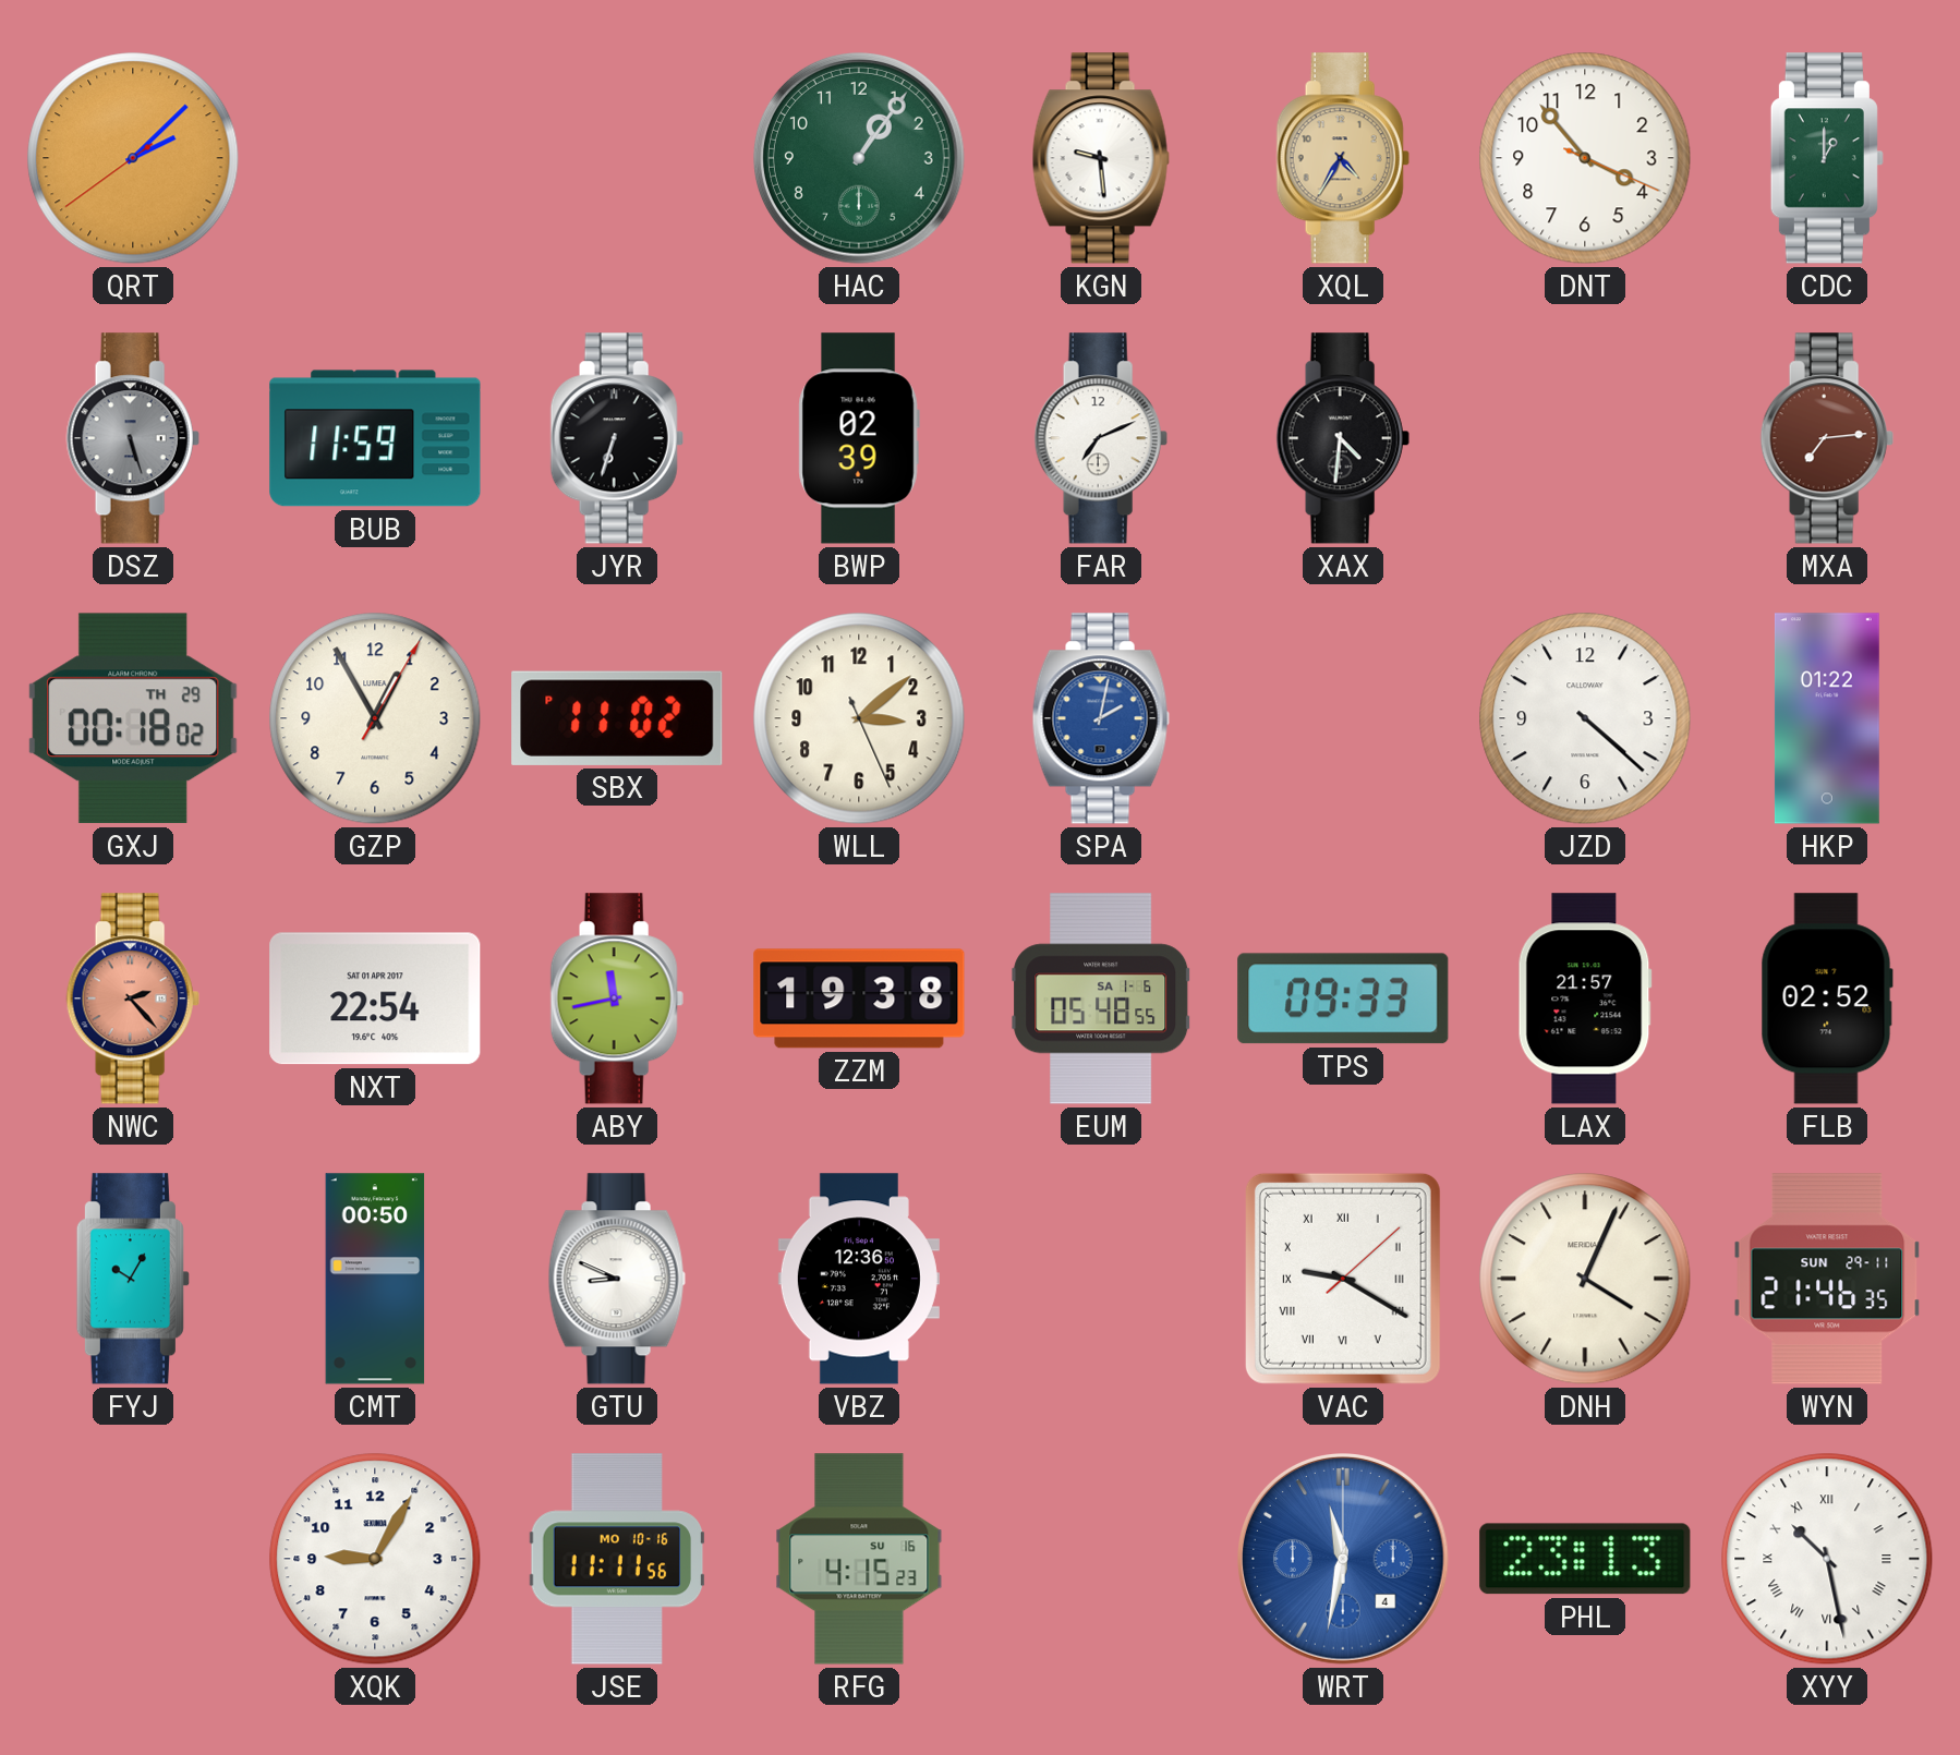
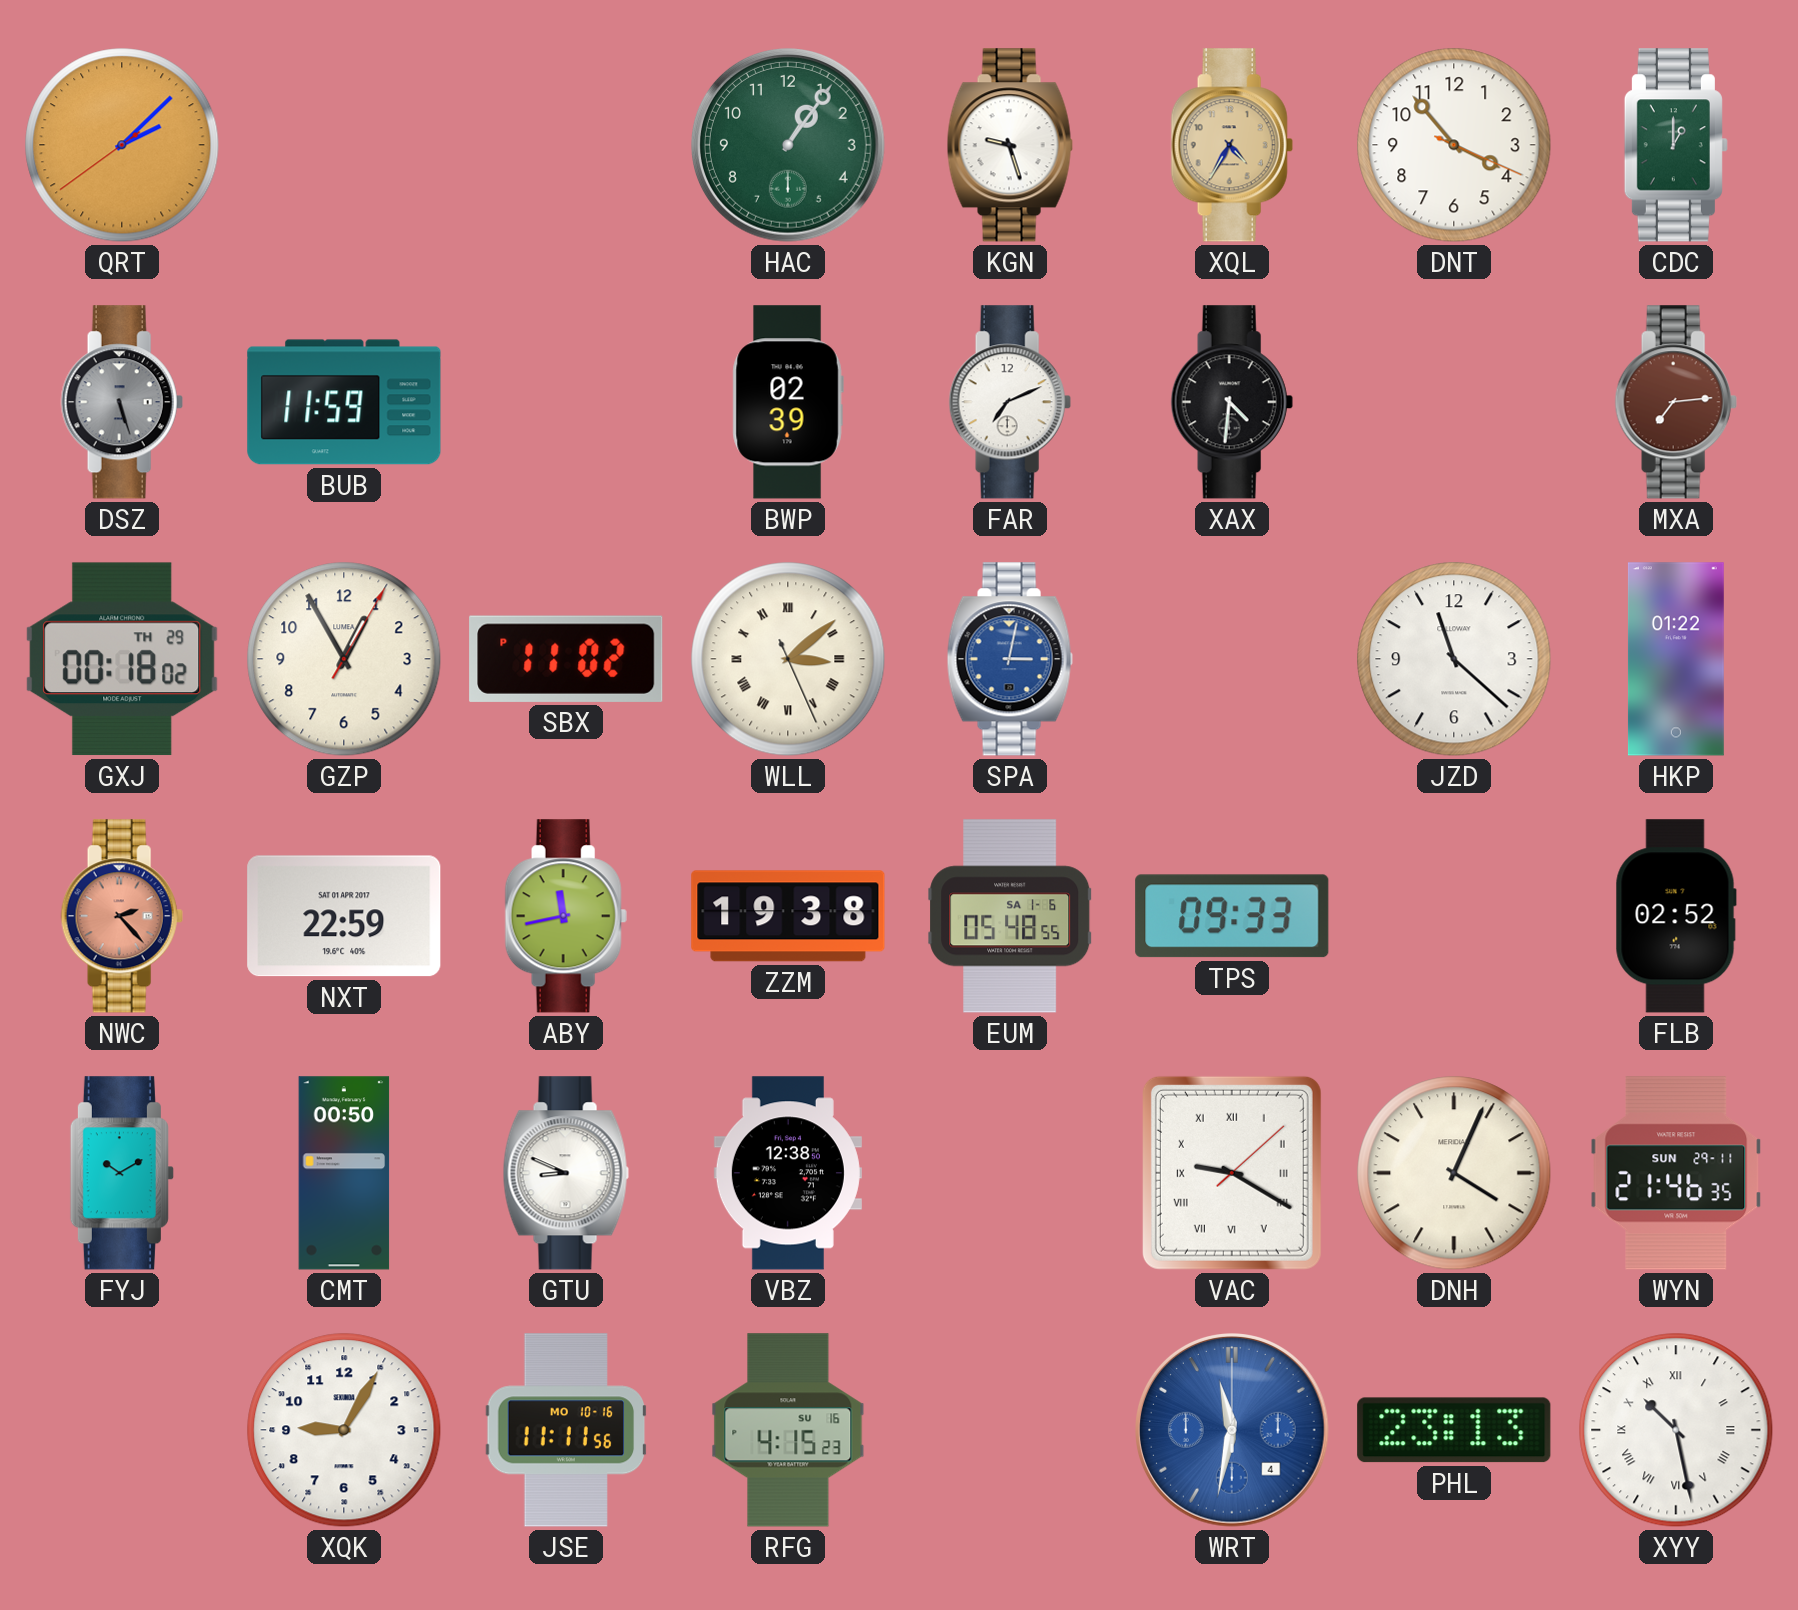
KGN: 9:29 -> 9:27
JYR: 6:33 -> none
WLL numerals: Arabic -> Roman
SPA: 2:02 -> 3:02
JZD: 4:22 -> 11:22
NXT: 22:54 -> 22:59
LAX: 21:57 -> none
FYJ: 10:05 -> 10:10
VBZ: 12:36 -> 12:38
